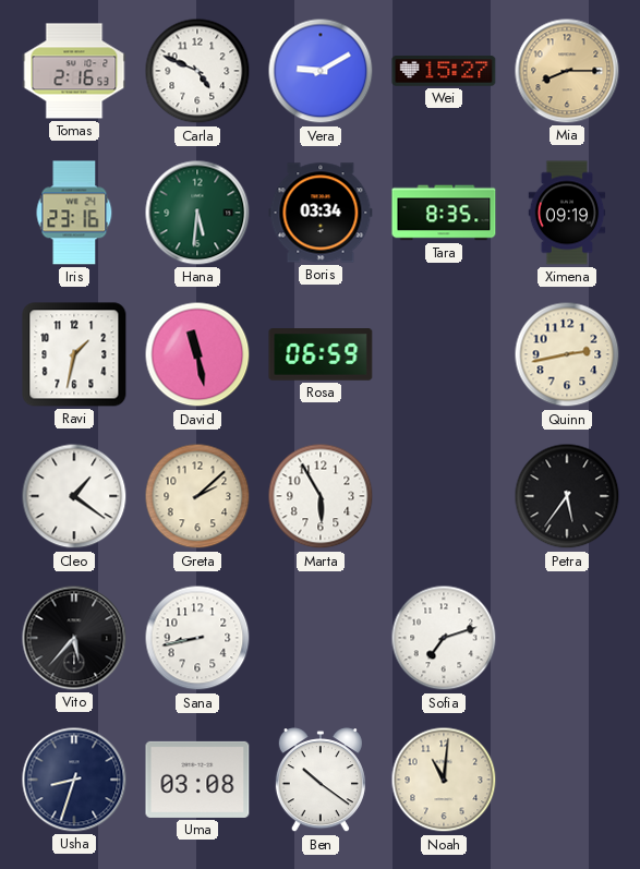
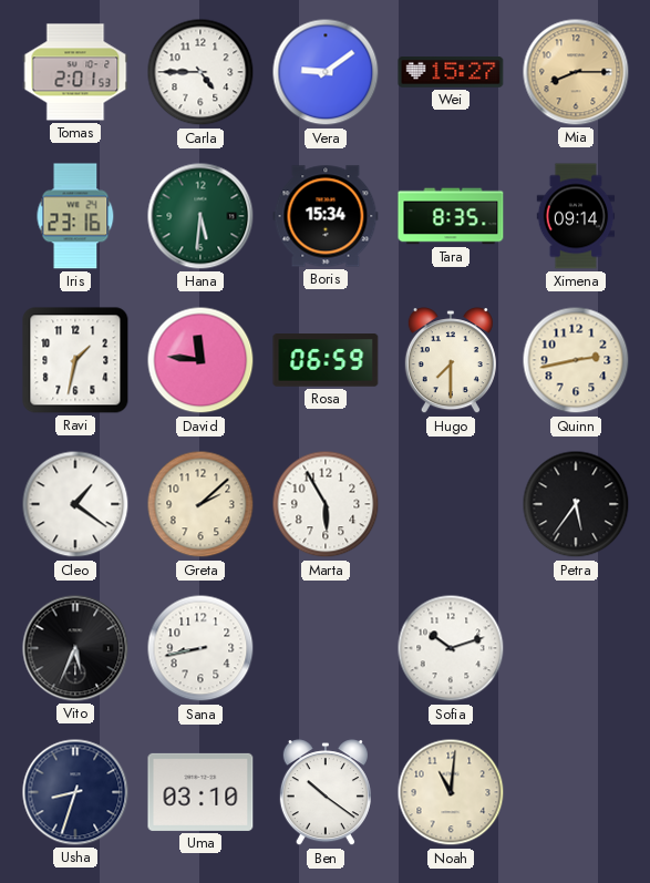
Tomas: 2:16 -> 2:01
Carla: 4:49 -> 4:45
Vera: 9:10 -> 9:09
Boris: 03:34 -> 15:34
Ximena: 09:19 -> 09:14
David: 11:28 -> 11:46
Hugo: none -> 7:30
Vito: 5:37 -> 5:34
Sofia: 7:12 -> 10:12
Uma: 03:08 -> 03:10
